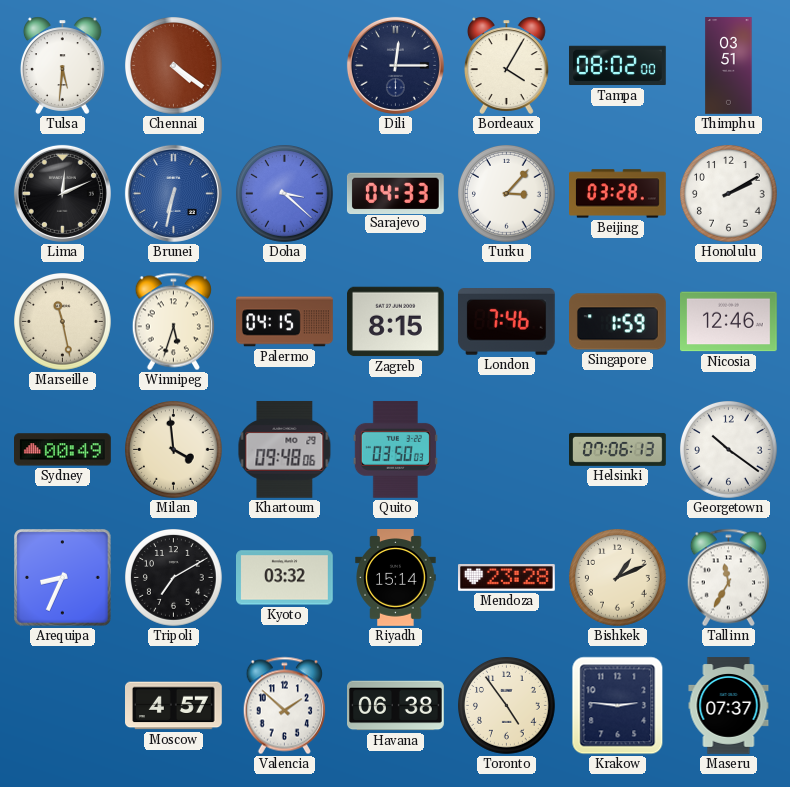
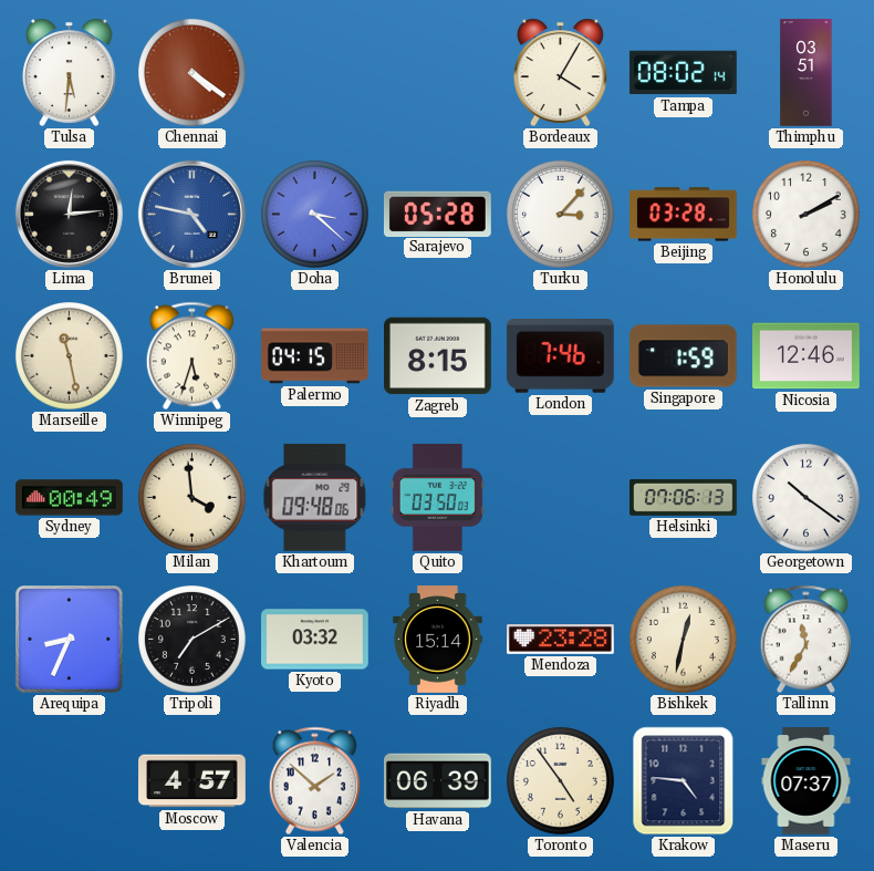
Dili: 12:15 -> none
Tampa: 08:02:00 -> 08:02:14
Lima: 12:11 -> 12:14
Brunei: 6:32 -> 4:47
Sarajevo: 04:33 -> 05:28
Bishkek: 1:11 -> 12:32
Havana: 06:38 -> 06:39
Krakow: 2:46 -> 4:46
